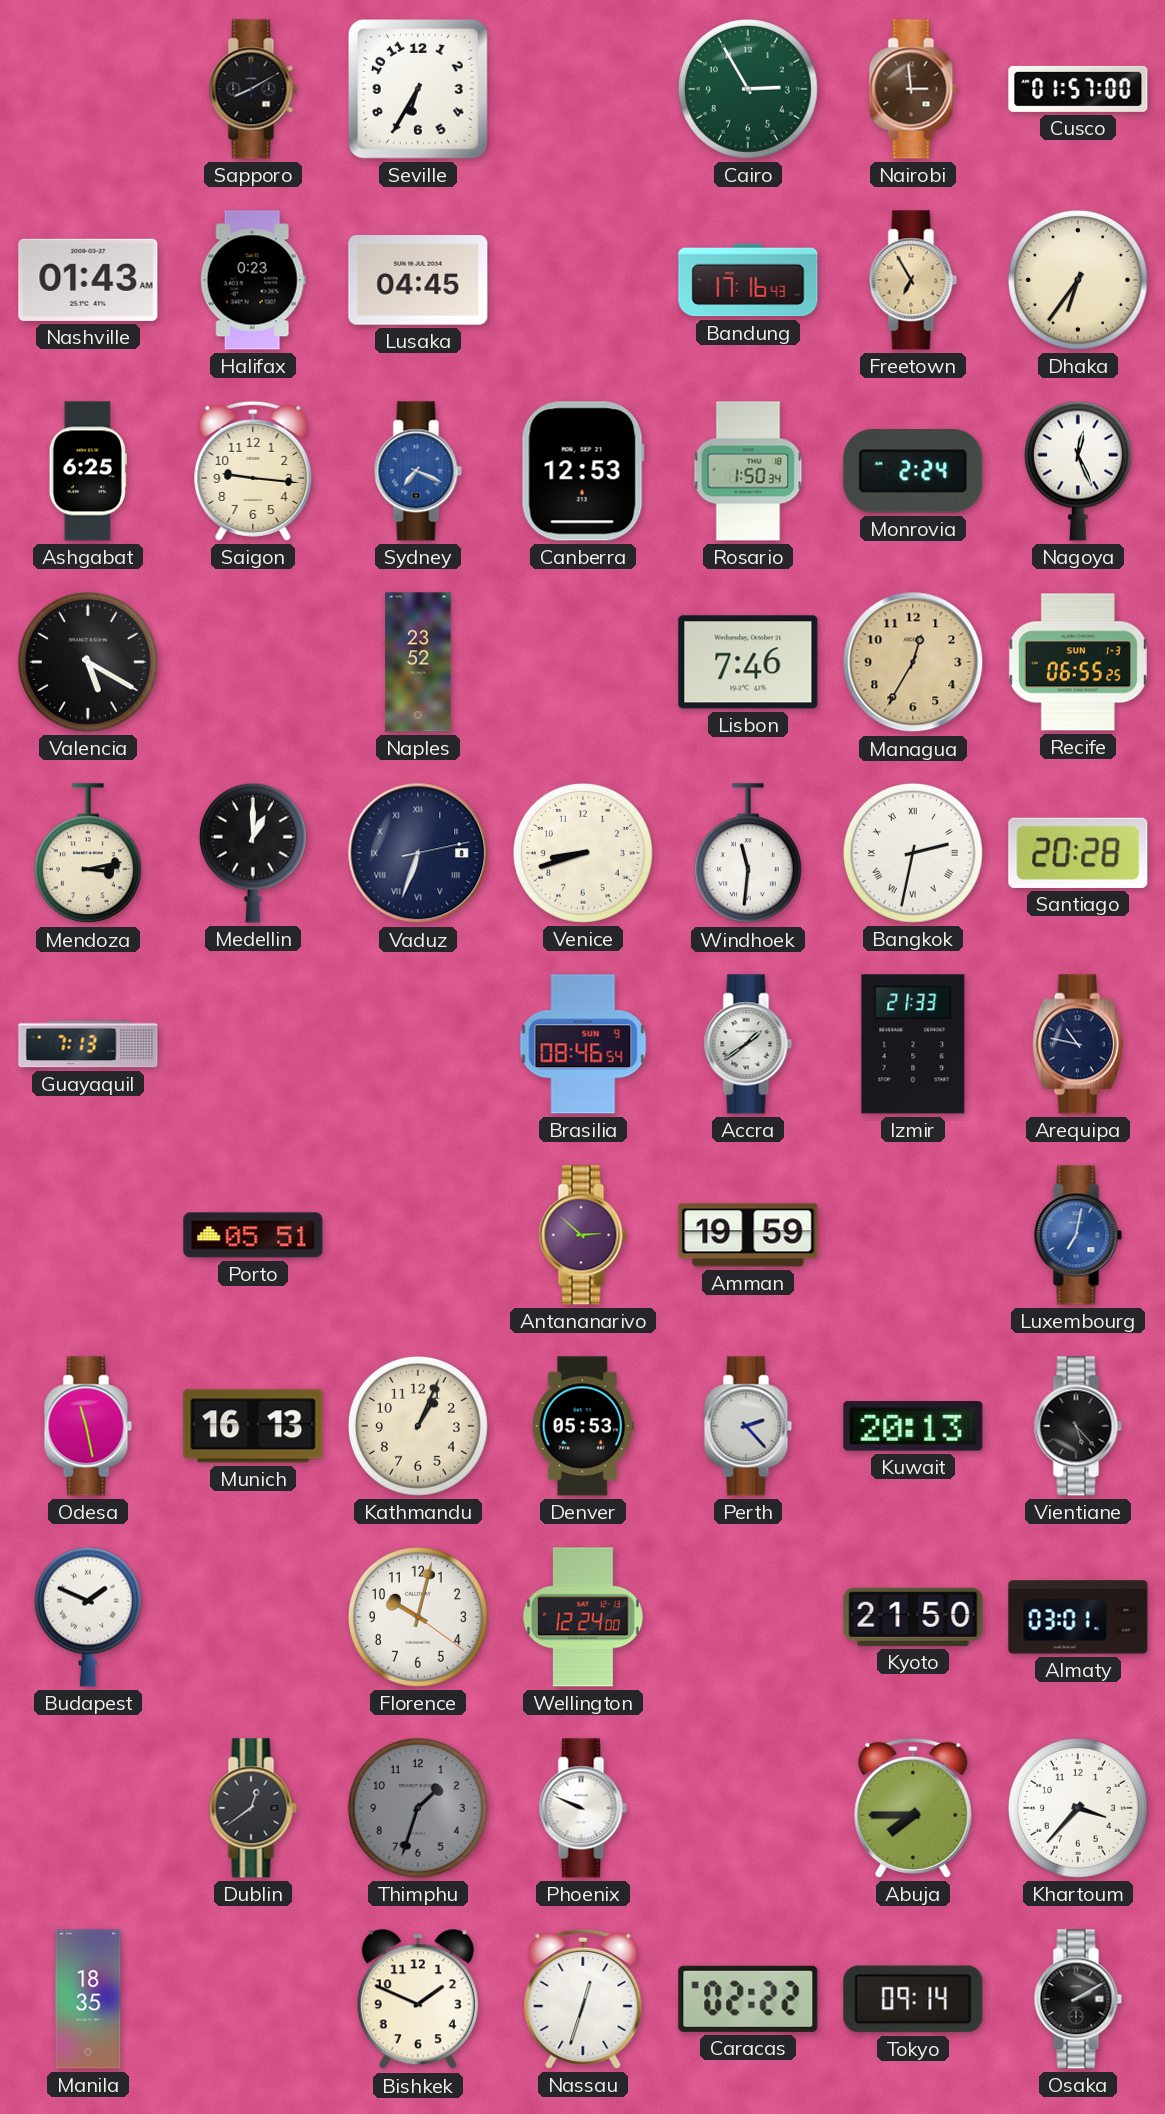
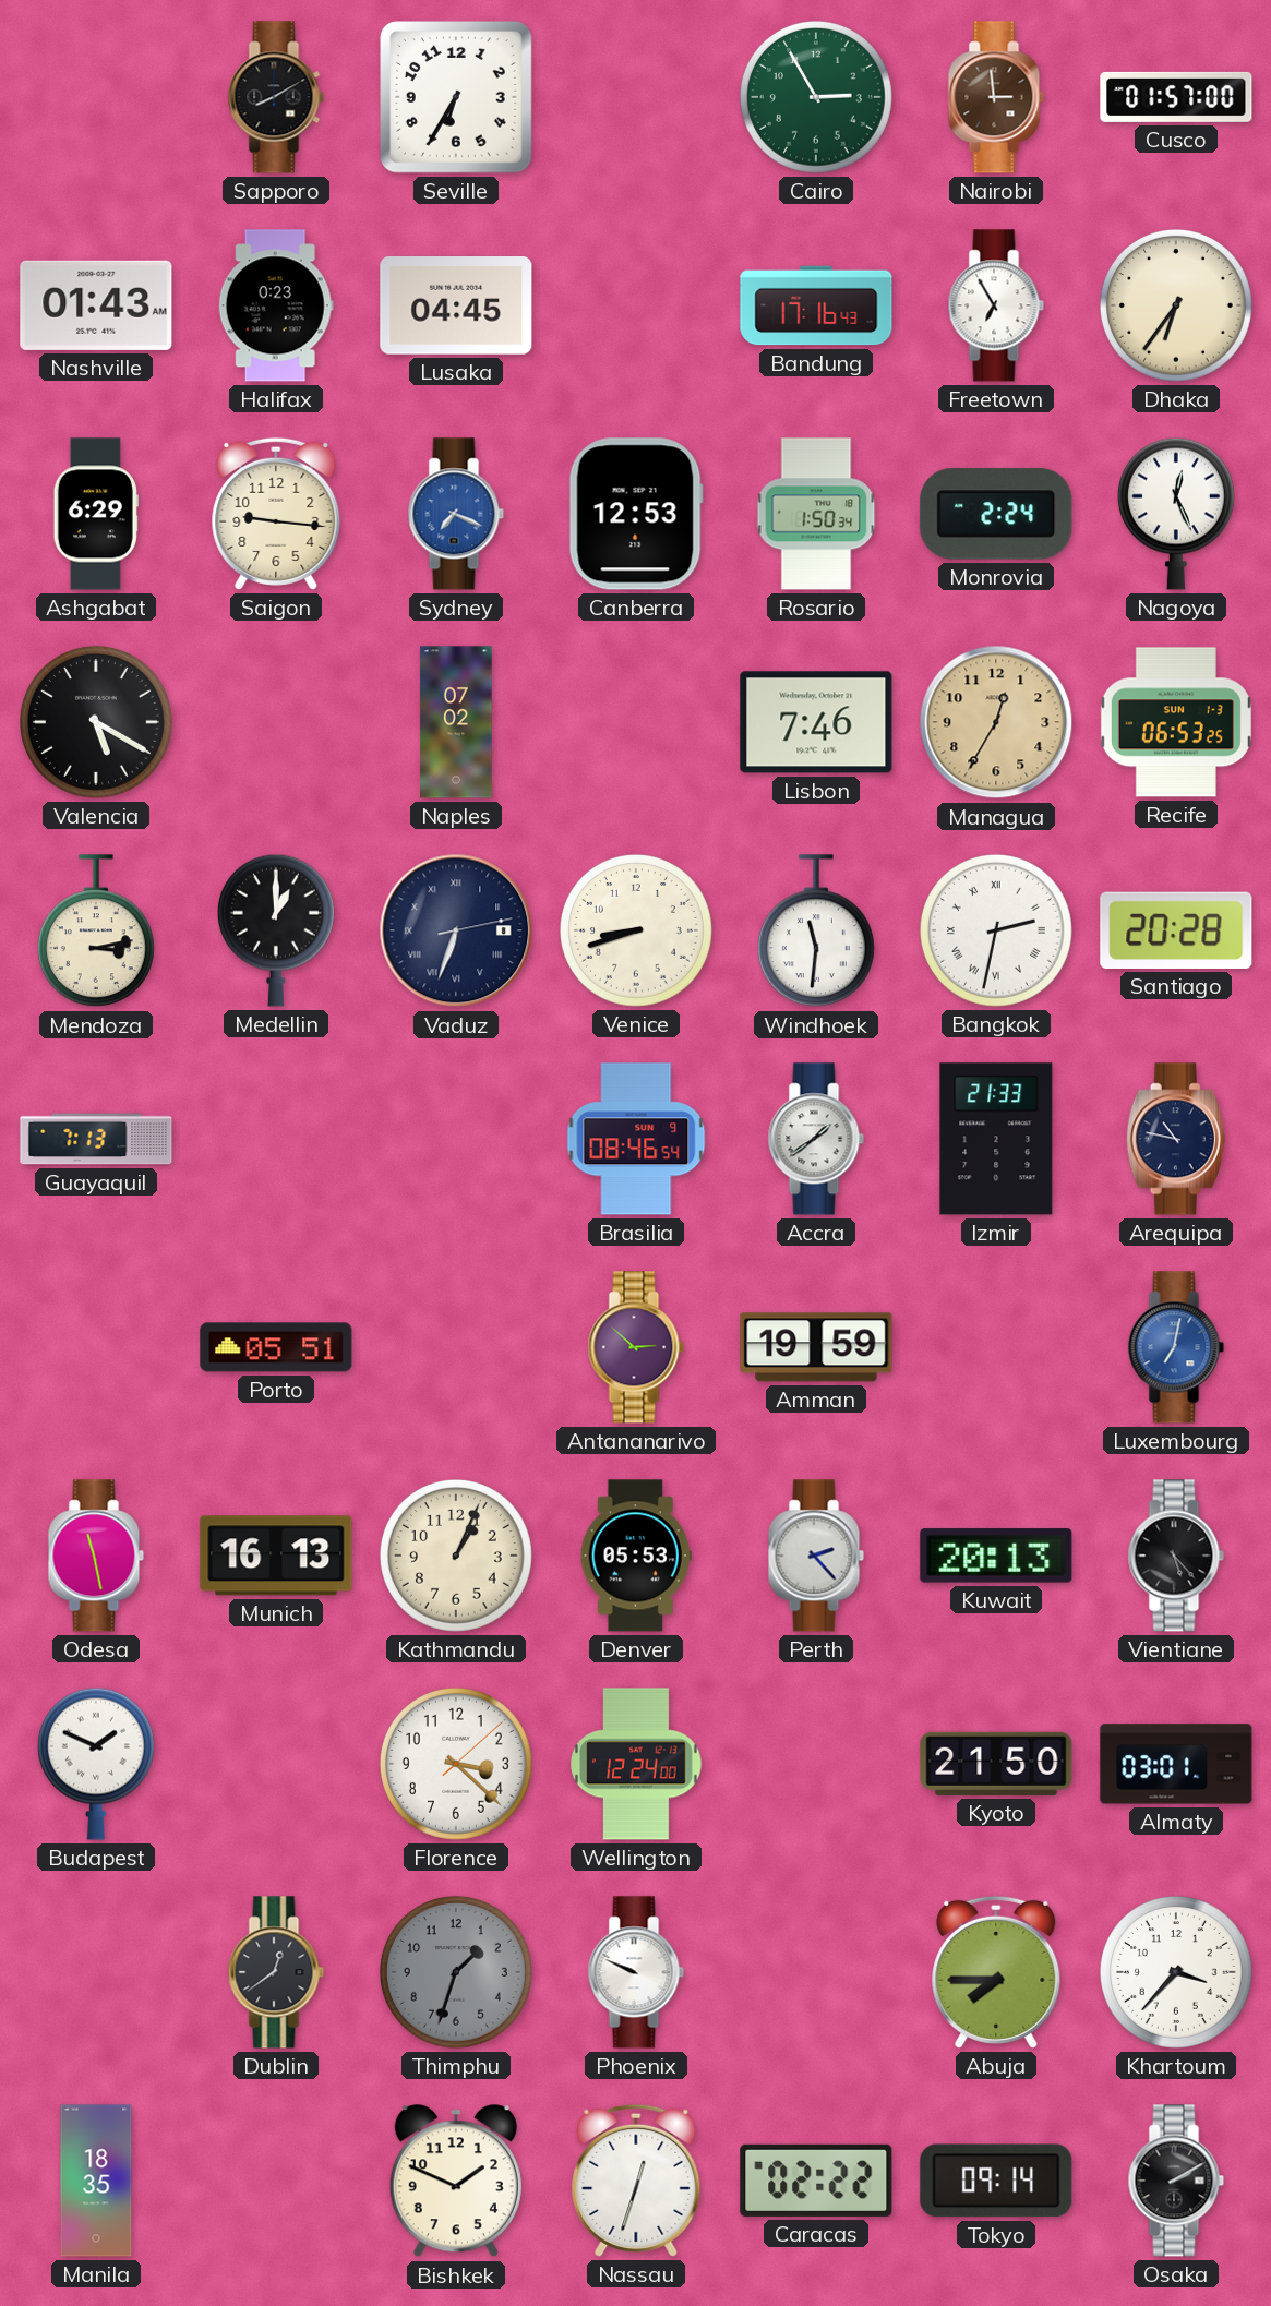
Freetown dial: champagne -> white
Ashgabat: 6:25 -> 6:29
Naples: 23:52 -> 07:02
Recife: 06:55 -> 06:53
Florence: 10:02 -> 3:22
